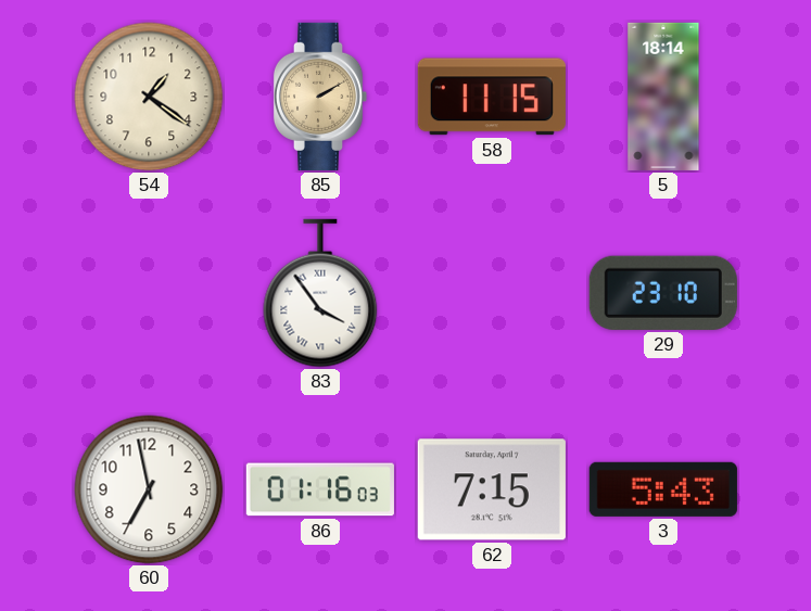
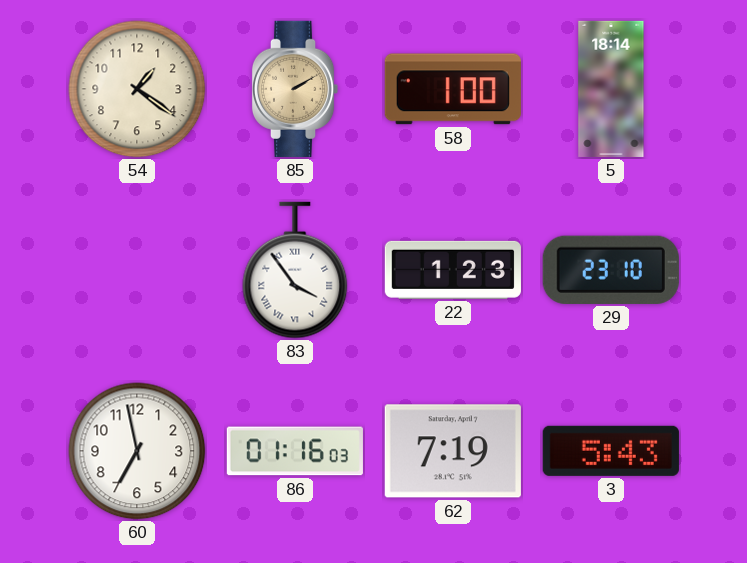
58: 11:15 -> 1:00
22: none -> 1:23
62: 7:15 -> 7:19
